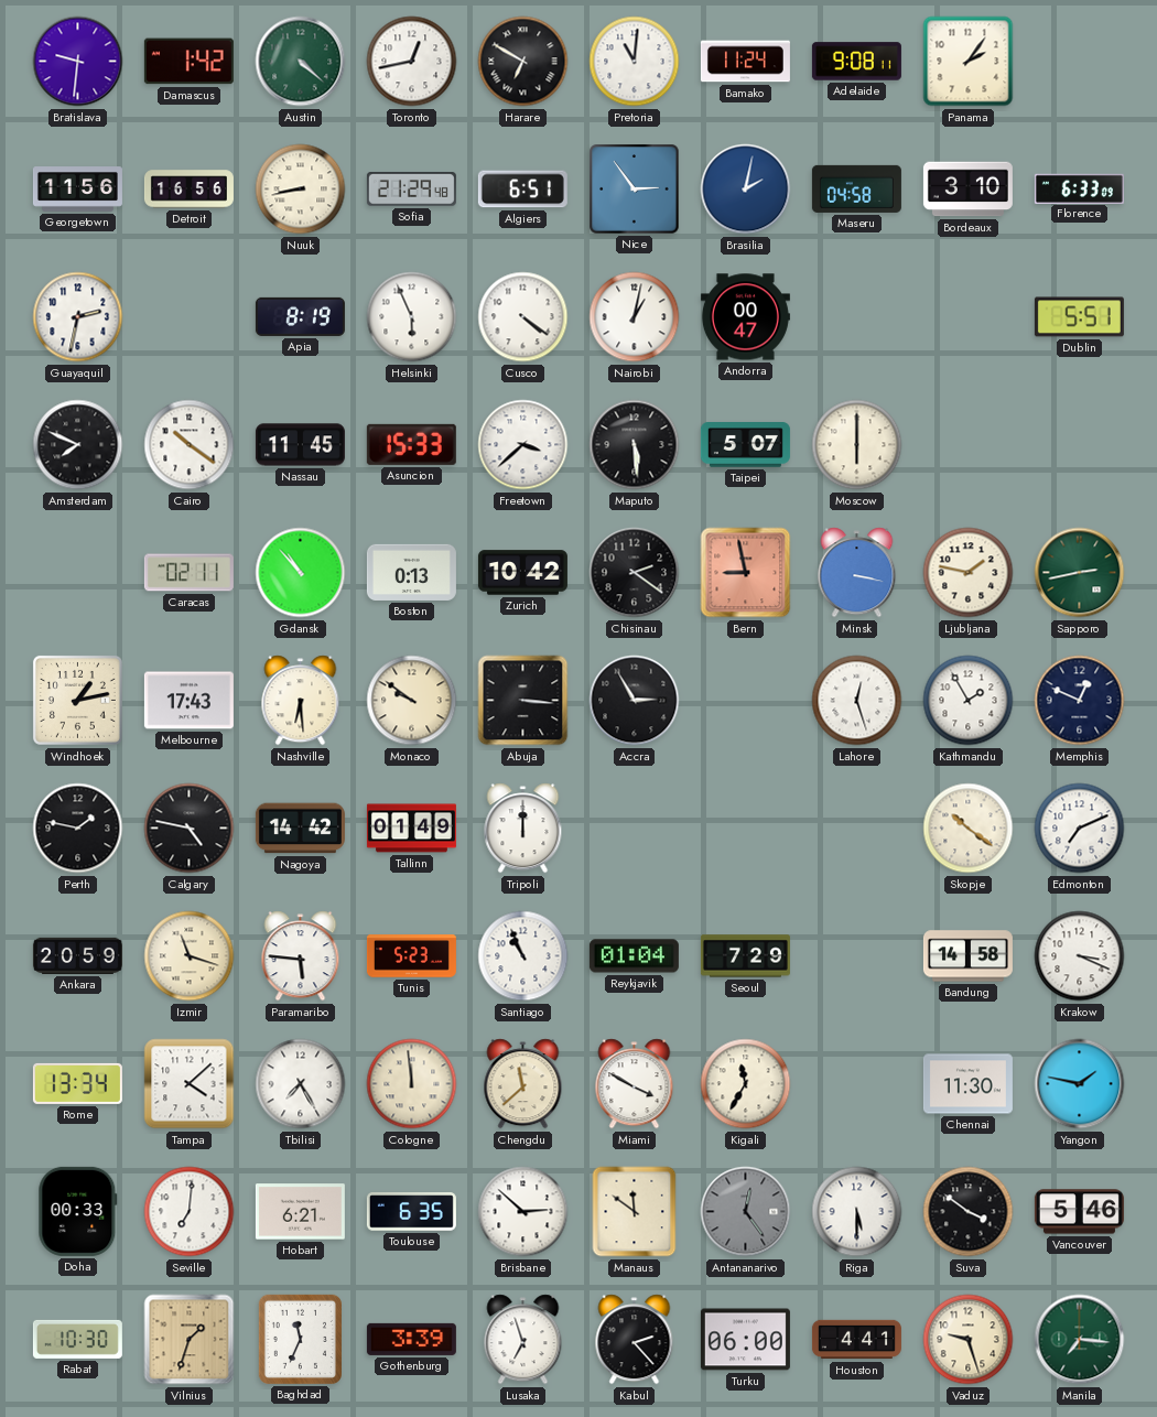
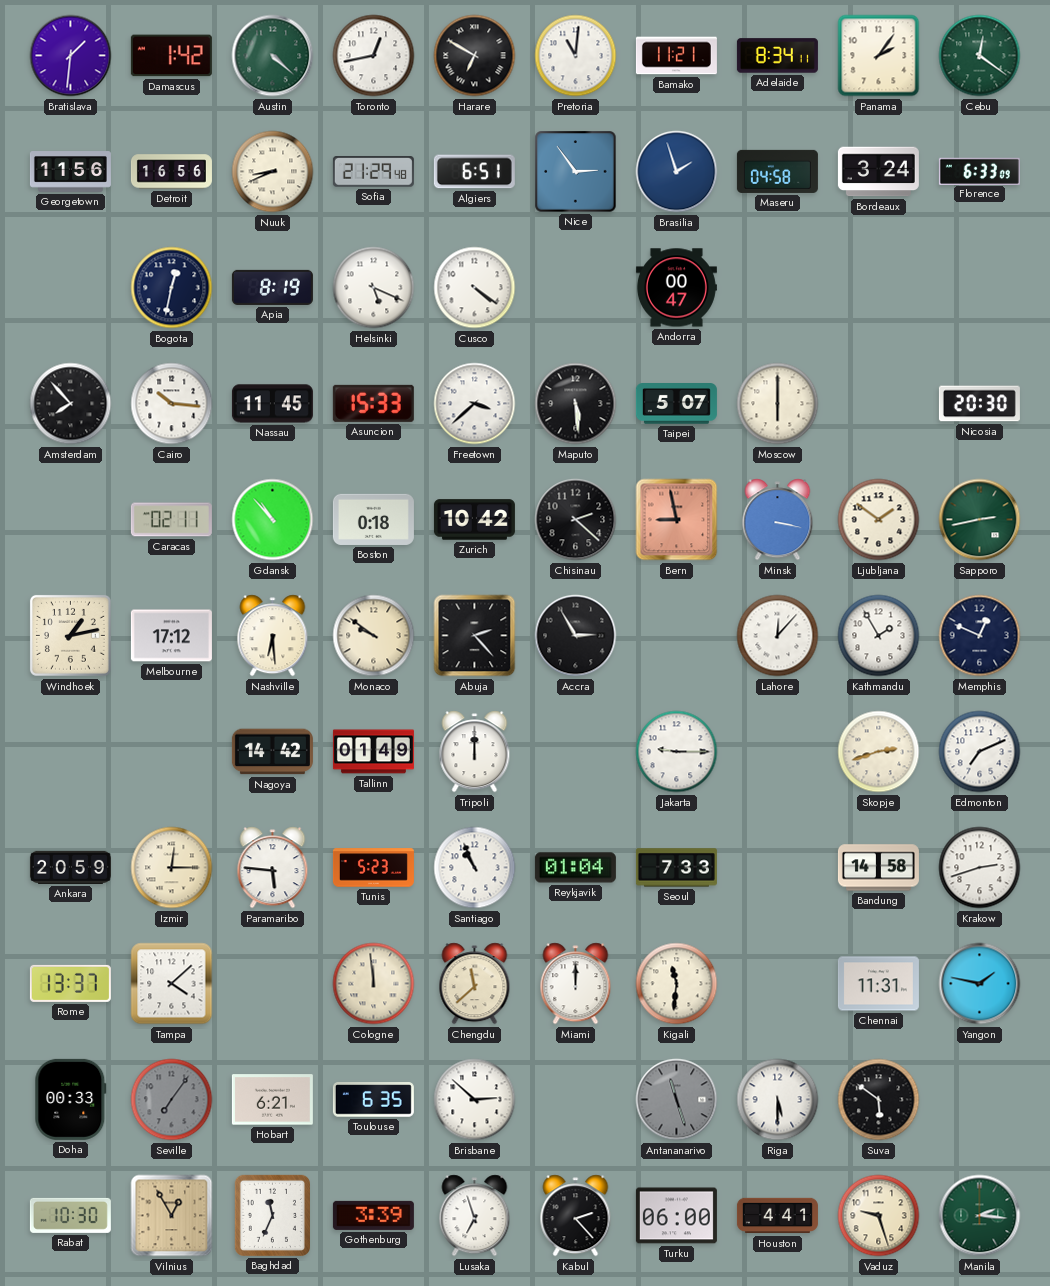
Bratislava: 9:31 -> 1:31
Bamako: 11:24 -> 11:21
Adelaide: 9:08 -> 8:34
Cebu: none -> 12:21
Nuuk: 8:43 -> 8:41
Brasilia: 2:02 -> 1:57
Bordeaux: 3:10 -> 3:24
Guayaquil: 2:32 -> none
Bogota: none -> 12:32
Helsinki: 5:56 -> 5:19
Nairobi: 1:02 -> none
Dublin: 5:51 -> none
Amsterdam: 7:49 -> 7:53
Cairo: 10:21 -> 10:16
Nicosia: none -> 20:30
Boston: 0:13 -> 0:18
Chisinau: 2:21 -> 2:22
Ljubljana: 1:47 -> 1:51
Melbourne: 17:43 -> 17:12
Abuja: 3:16 -> 2:23
Lahore: 12:27 -> 12:07
Perth: 1:47 -> none
Calgary: 4:47 -> none
Jakarta: none -> 9:15
Skopje: 10:21 -> 2:42
Izmir: 11:18 -> 12:15
Seoul: 7:29 -> 7:33
Krakow: 3:19 -> 2:42
Rome: 13:34 -> 13:37
Tbilisi: 7:25 -> none
Miami: 3:50 -> 12:00
Kigali: 11:35 -> 11:31
Chennai: 11:30 -> 11:31
Seville: 7:01 -> 7:06
Seville dial: white -> grey
Manaus: 11:51 -> none
Antananarivo: 12:24 -> 11:27
Suva: 3:51 -> 5:51
Vancouver: 5:46 -> none
Vilnius: 1:33 -> 12:55
Manila: 7:16 -> 2:16
